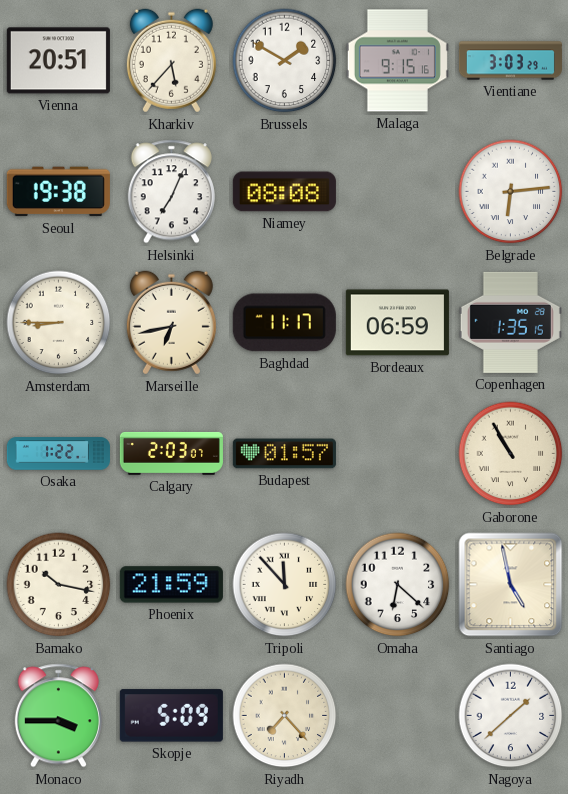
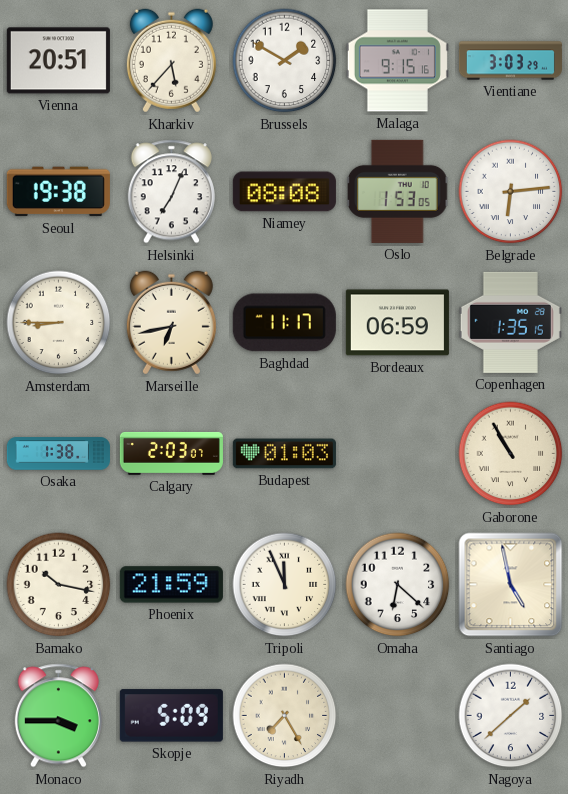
Oslo: none -> 1:53
Osaka: 1:22 -> 1:38
Budapest: 01:57 -> 01:03
Tripoli: 11:53 -> 11:56
Riyadh: 7:23 -> 7:25
